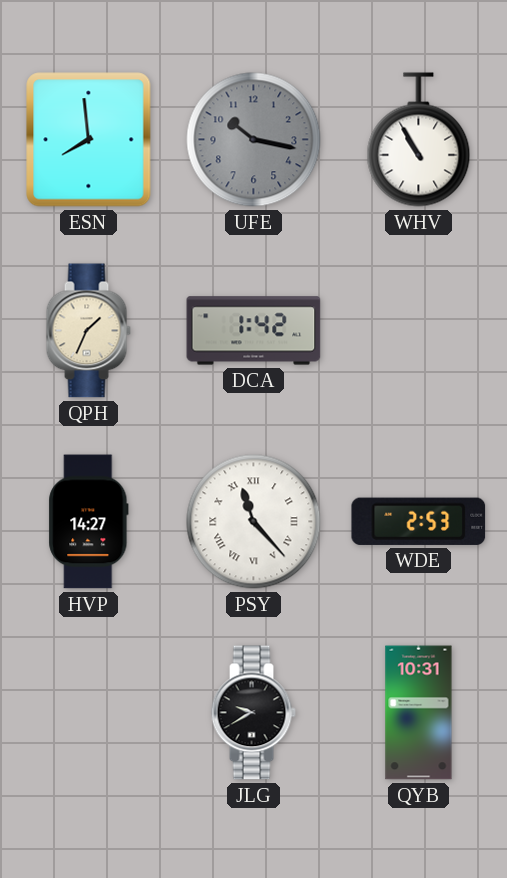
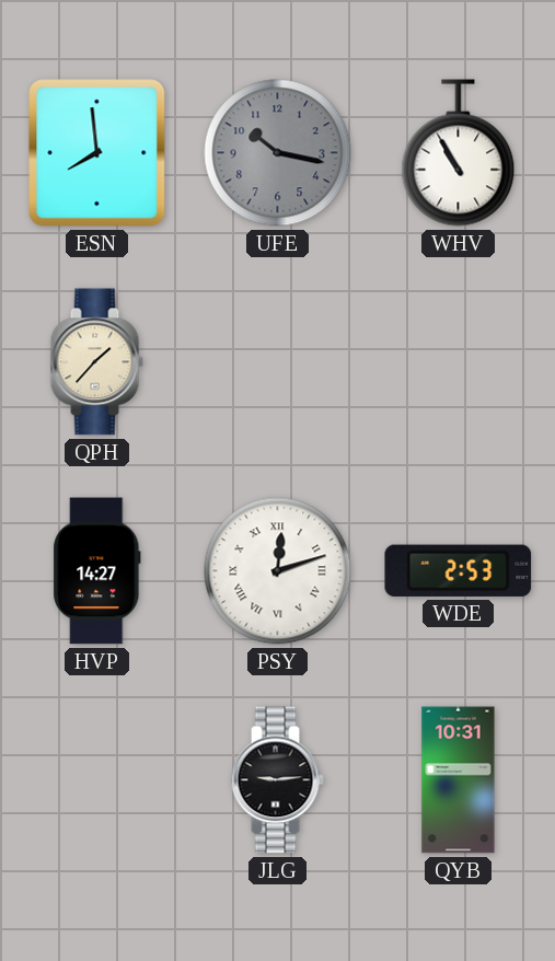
QPH: 1:34 -> 1:37
DCA: 1:42 -> none
PSY: 11:23 -> 12:12
JLG: 9:40 -> 9:14
